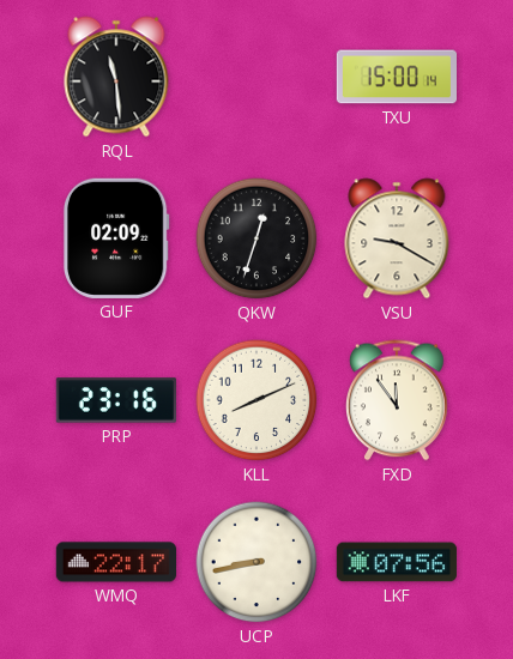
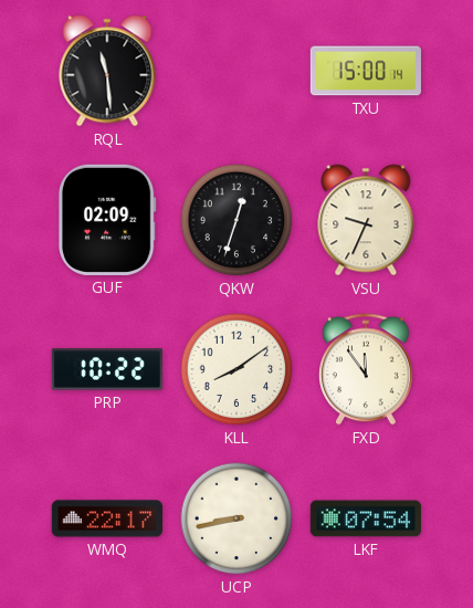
VSU: 9:20 -> 9:34
PRP: 23:16 -> 10:22
KLL: 8:11 -> 8:09
LKF: 07:56 -> 07:54
